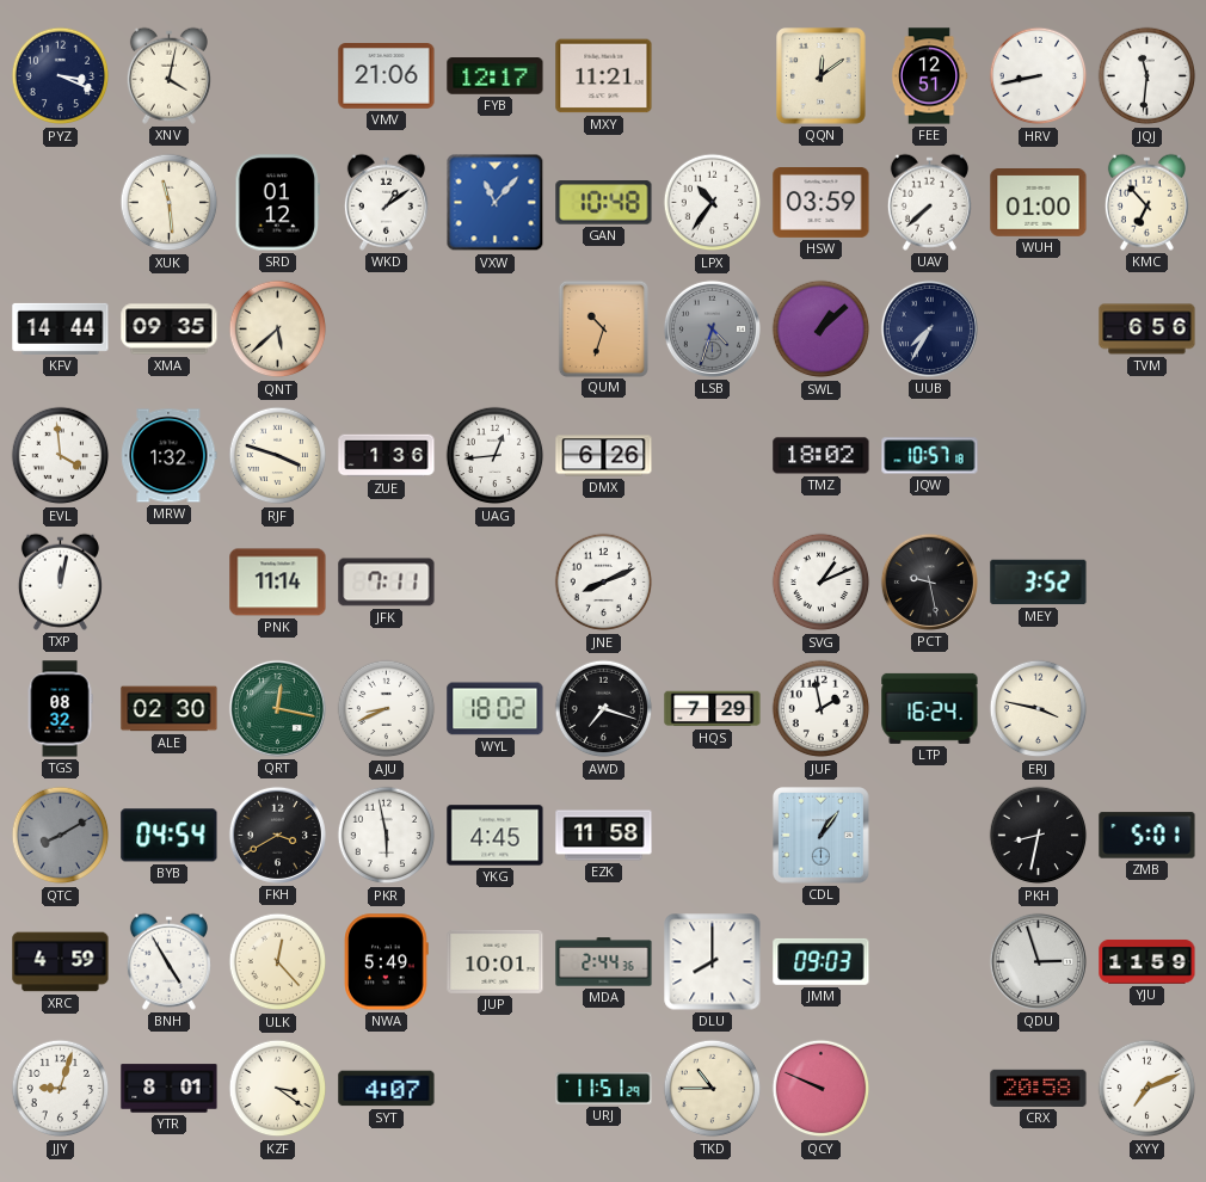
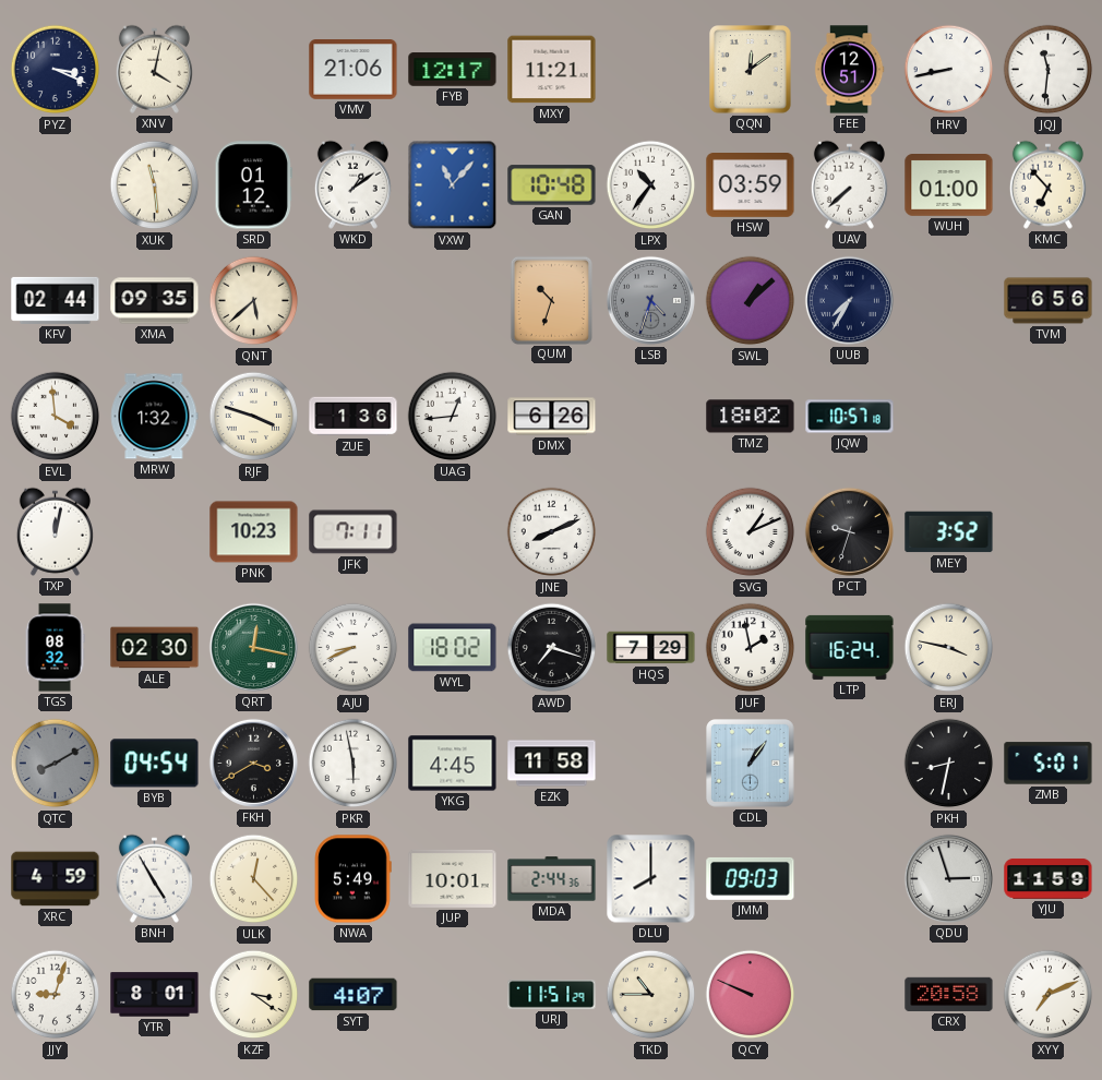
KFV: 14:44 -> 02:44
PNK: 11:14 -> 10:23
PCT: 9:28 -> 9:33
